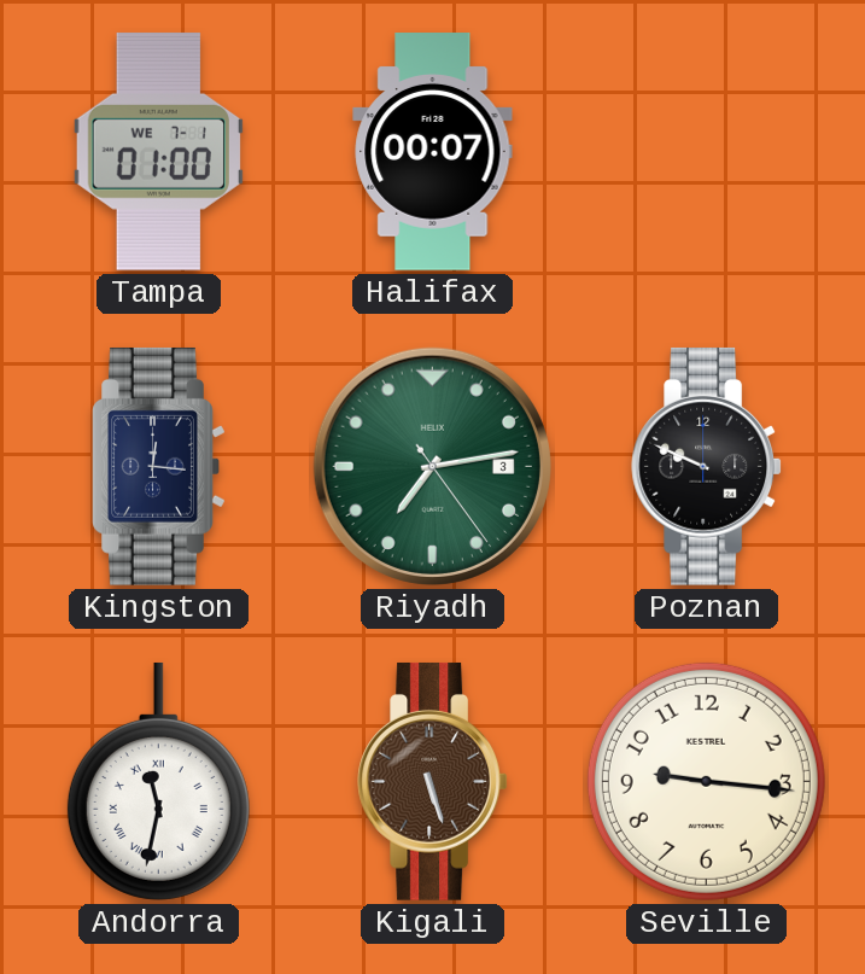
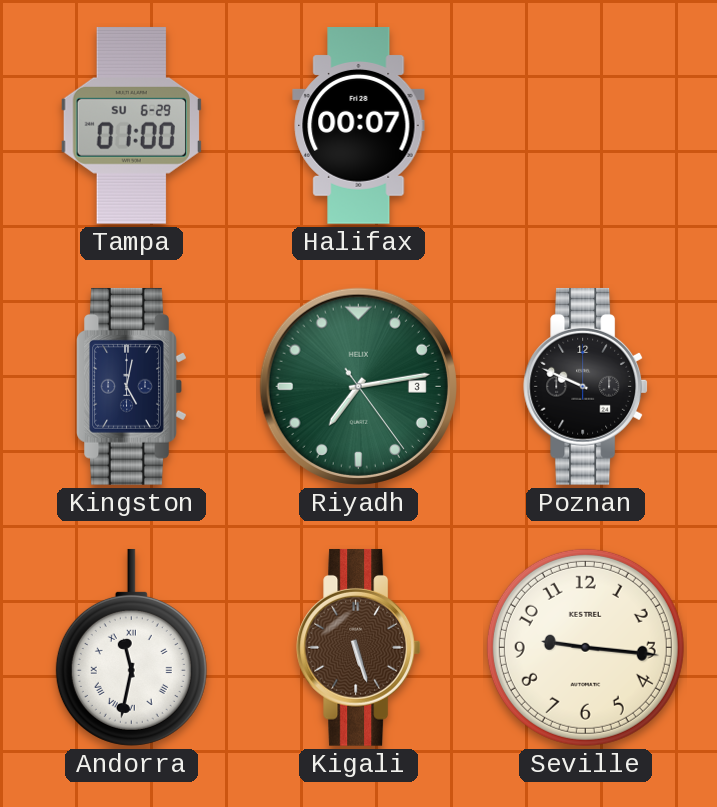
Tampa date: WE 7-1 -> SU 6-29
Kingston: 12:16 -> 5:02
